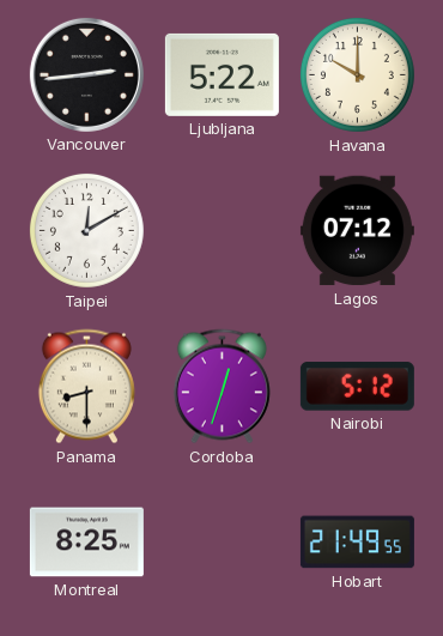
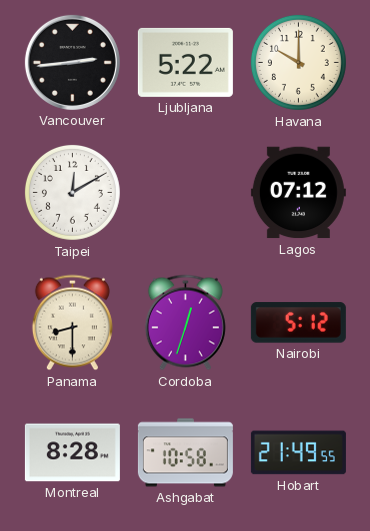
Montreal: 8:25 -> 8:28
Ashgabat: none -> 10:58
